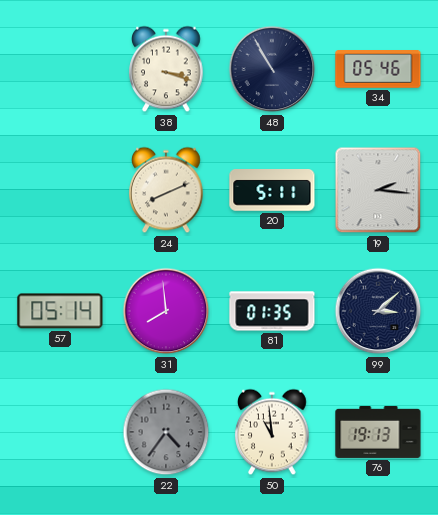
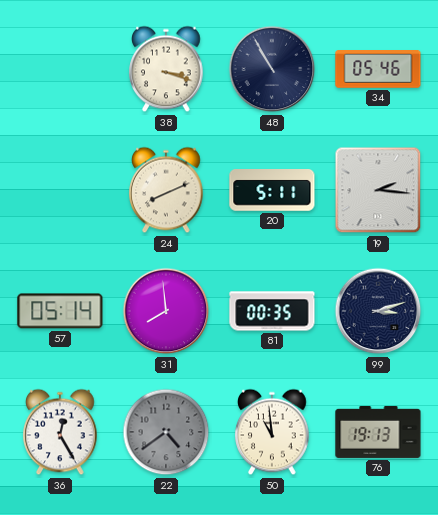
81: 01:35 -> 00:35
99: 3:08 -> 3:12
36: none -> 12:25
22: 4:36 -> 4:39
